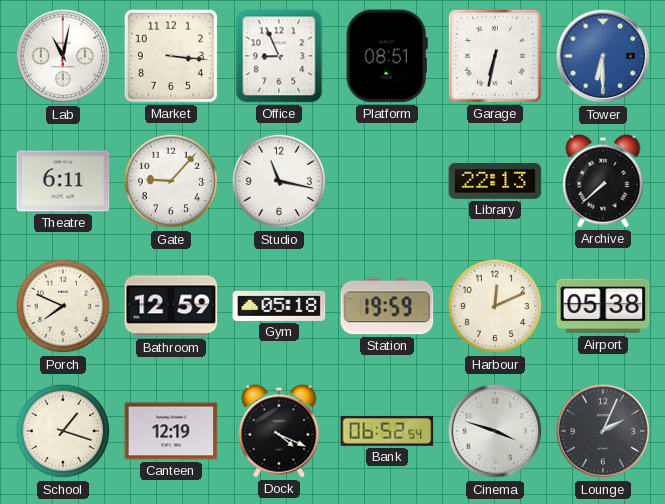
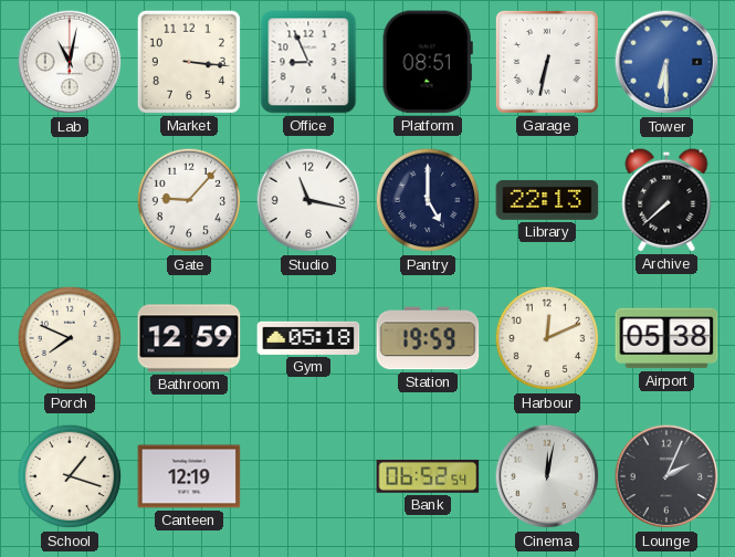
Theatre: 6:11 -> none
Pantry: none -> 5:00
Dock: 4:19 -> none
Cinema: 3:48 -> 12:02
